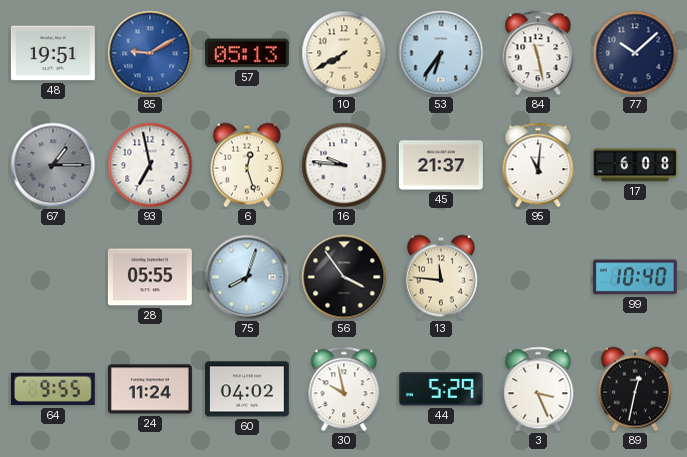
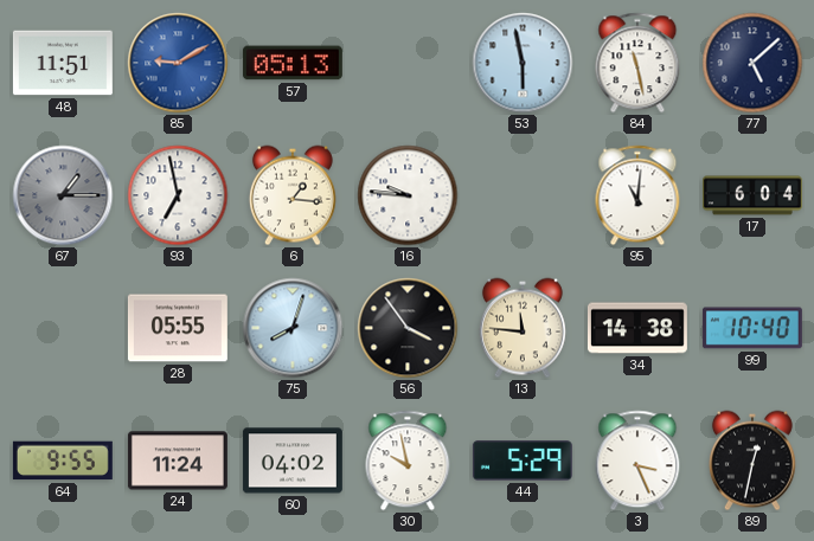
48: 19:51 -> 11:51
10: 7:40 -> none
53: 6:36 -> 5:58
77: 10:08 -> 5:08
6: 12:27 -> 1:16
45: 21:37 -> none
17: 6:08 -> 6:04
34: none -> 14:38
